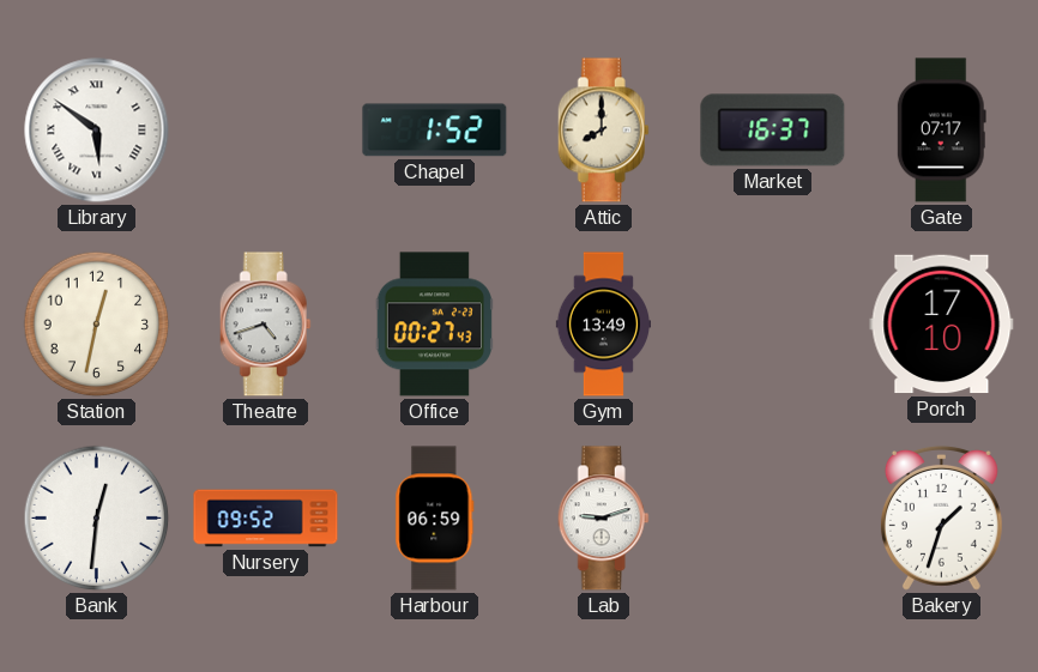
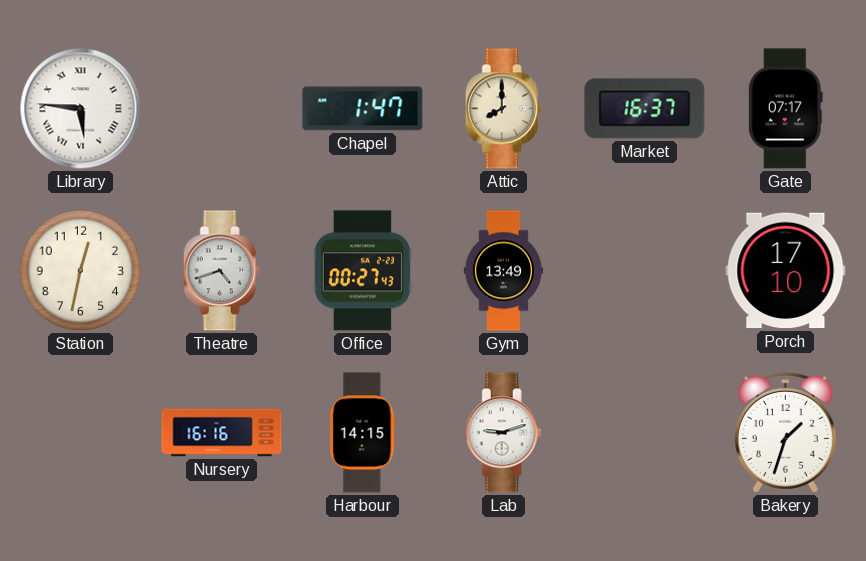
Library: 5:51 -> 5:46
Chapel: 1:52 -> 1:47
Bank: 12:31 -> none
Nursery: 09:52 -> 16:16
Harbour: 06:59 -> 14:15
